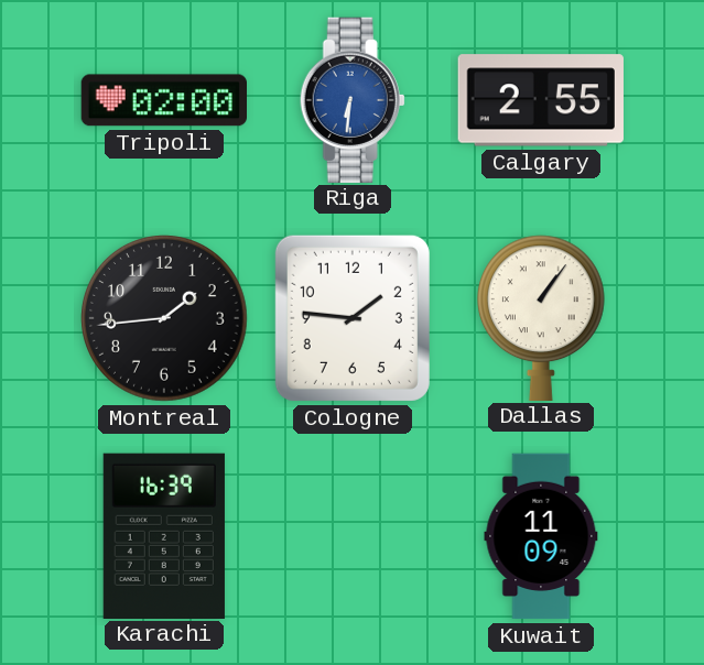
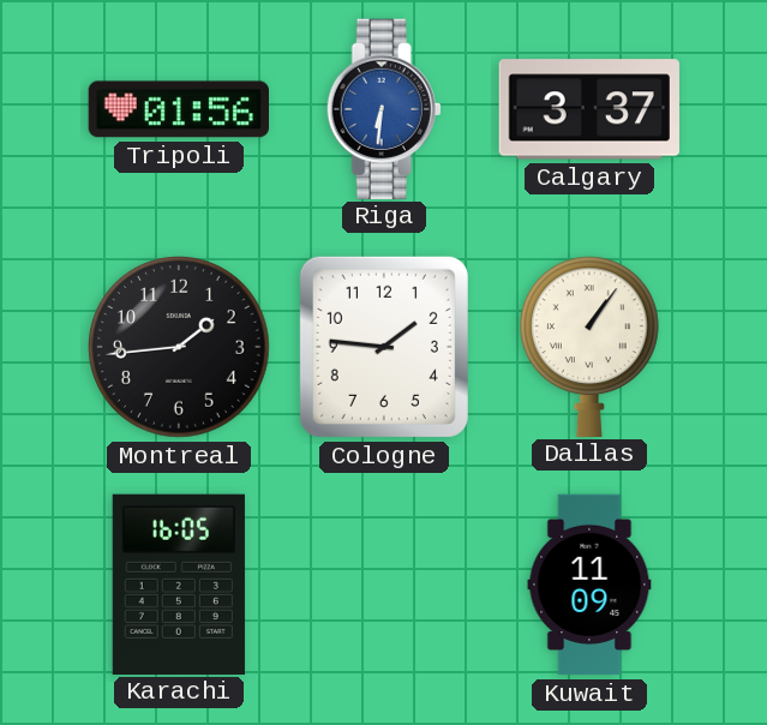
Tripoli: 02:00 -> 01:56
Calgary: 2:55 -> 3:37
Karachi: 16:39 -> 16:05
